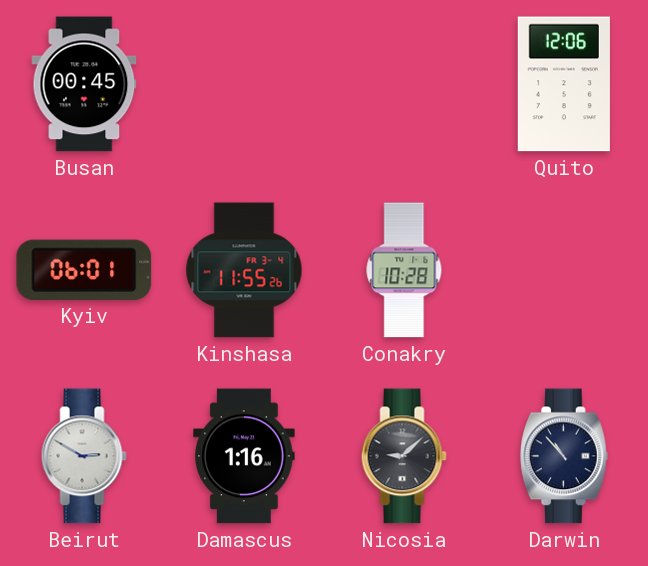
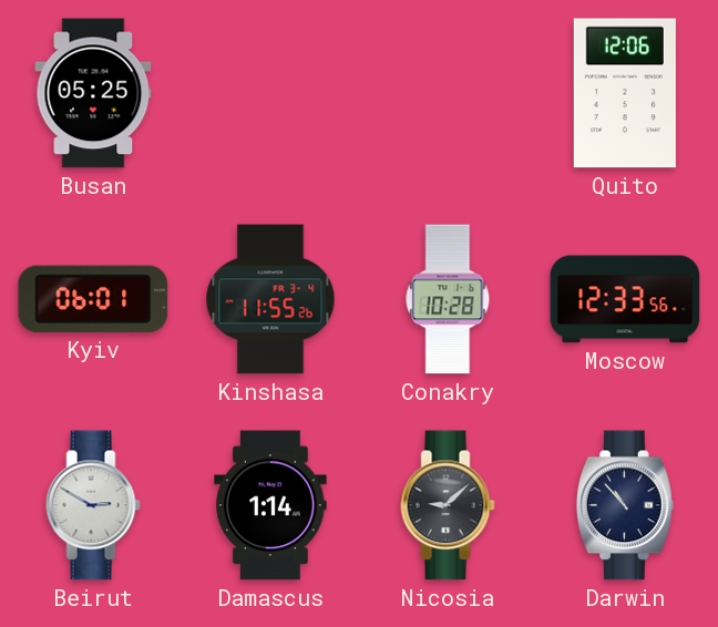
Busan: 00:45 -> 05:25
Moscow: none -> 12:33
Damascus: 1:16 -> 1:14
